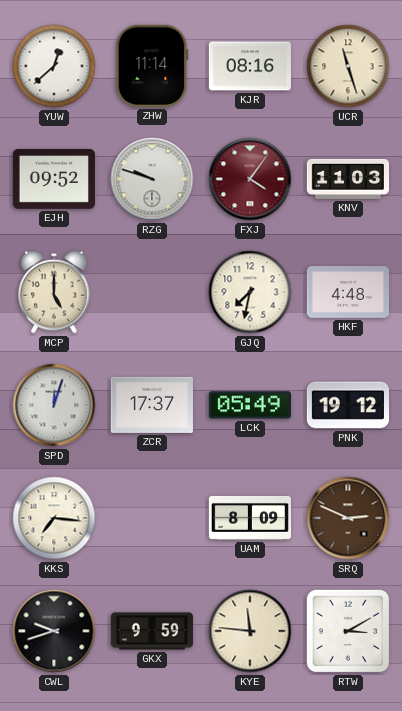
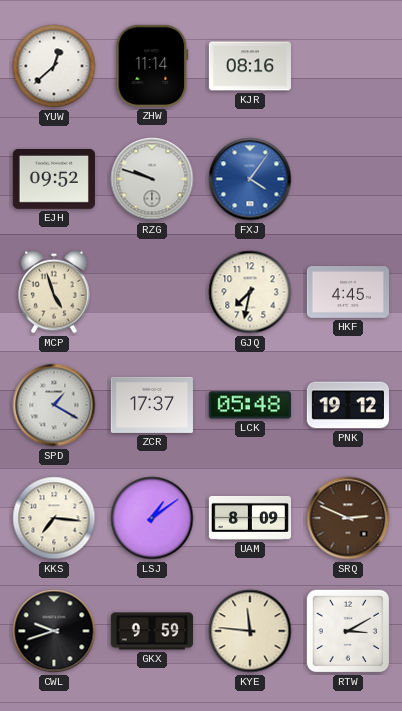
UCR: 11:27 -> none
FXJ dial: burgundy -> blue
KNV: 11:03 -> none
MCP: 5:00 -> 4:57
HKF: 4:48 -> 4:45
SPD: 12:03 -> 1:20
LCK: 05:49 -> 05:48
LSJ: none -> 1:09
